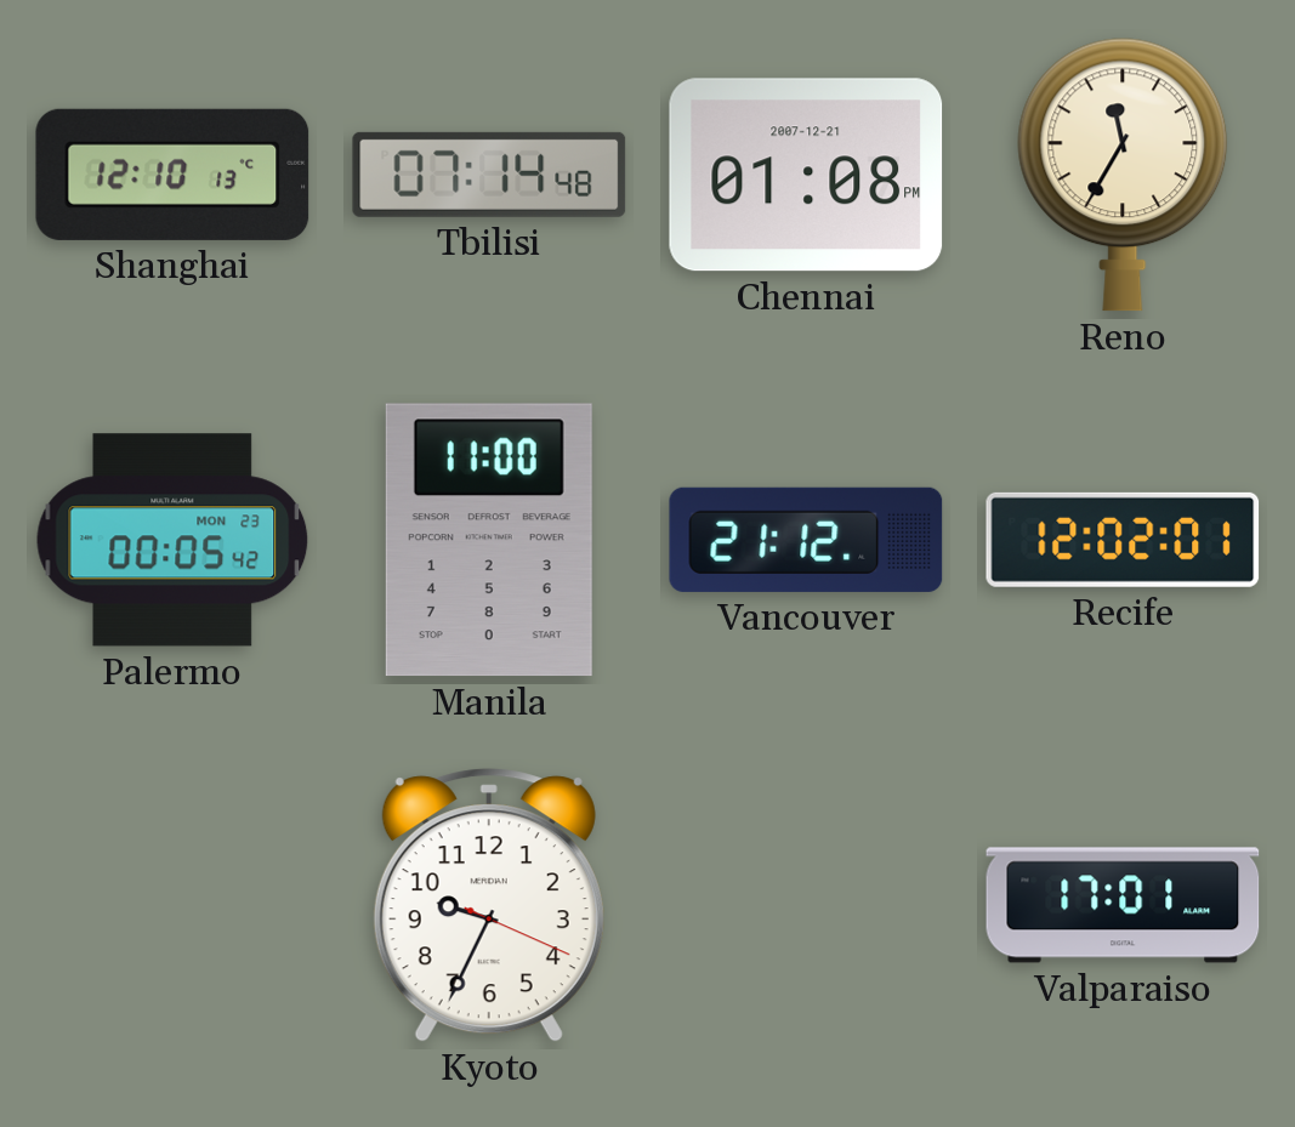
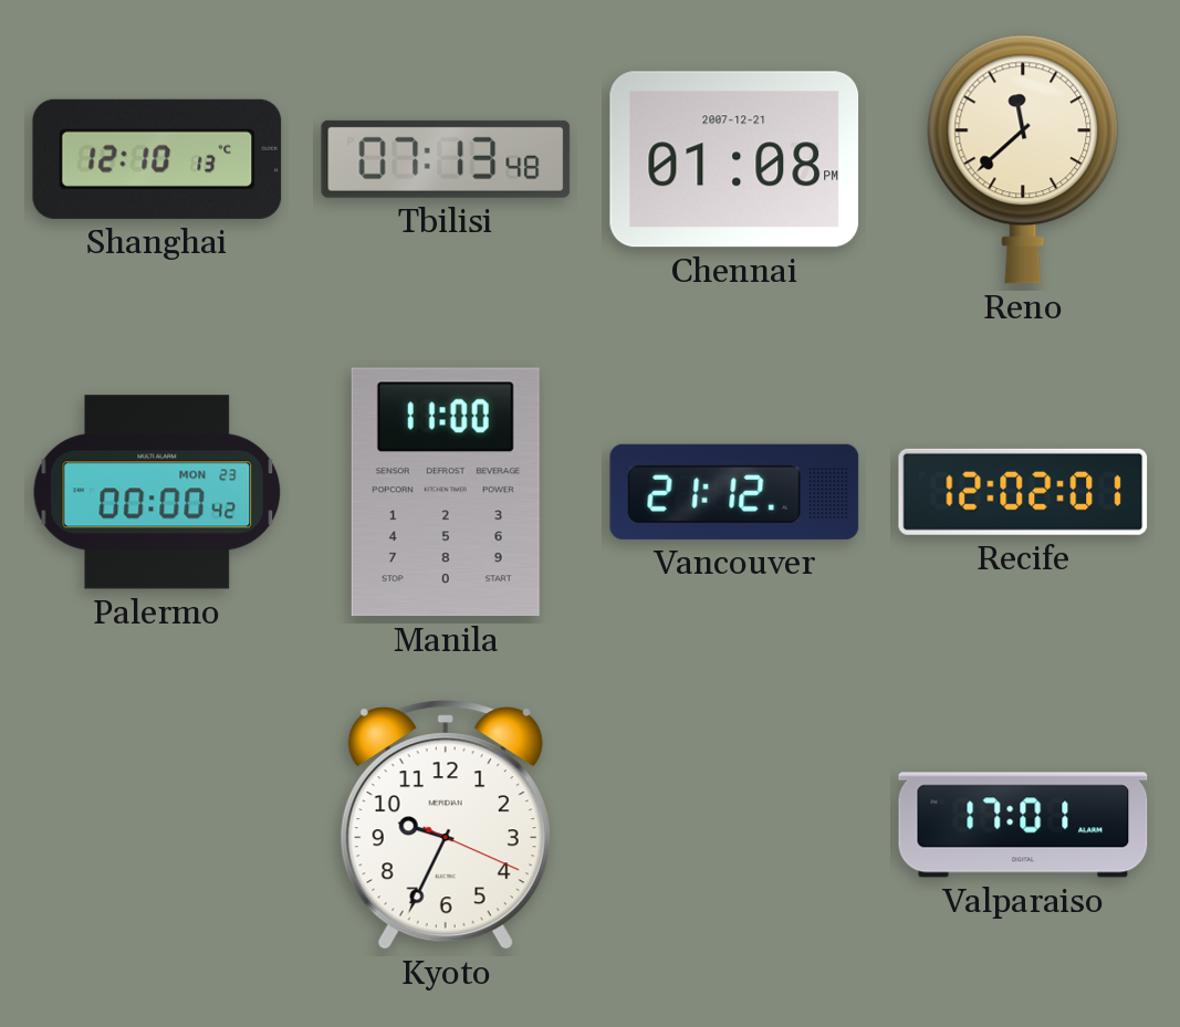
Tbilisi: 07:14 -> 07:13
Reno: 11:35 -> 11:38
Palermo: 00:05 -> 00:00
